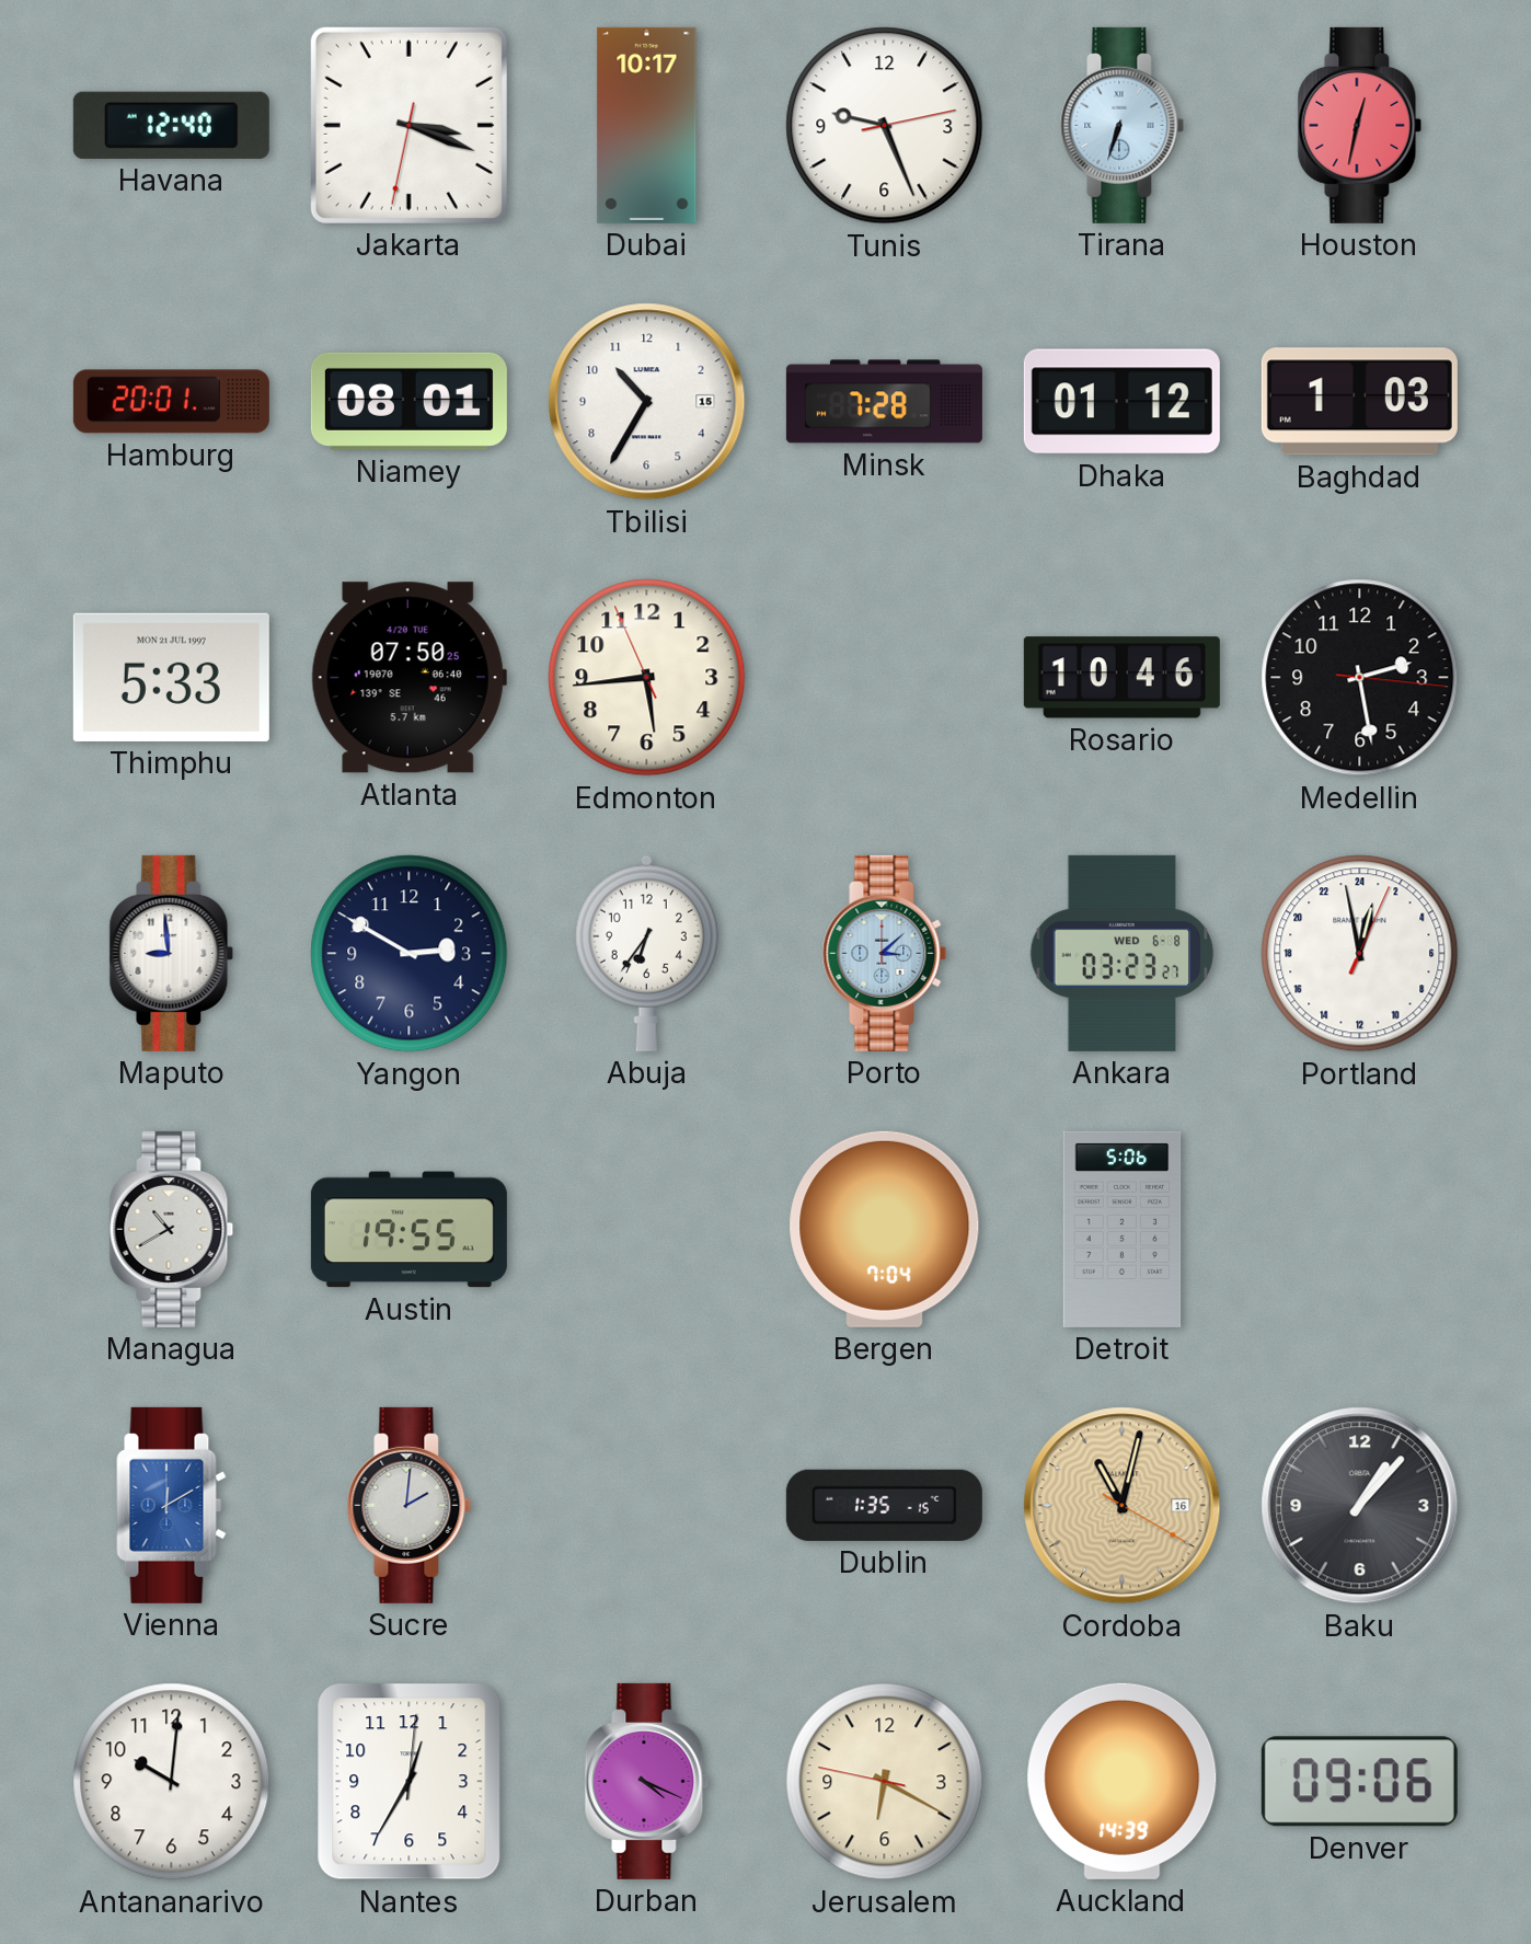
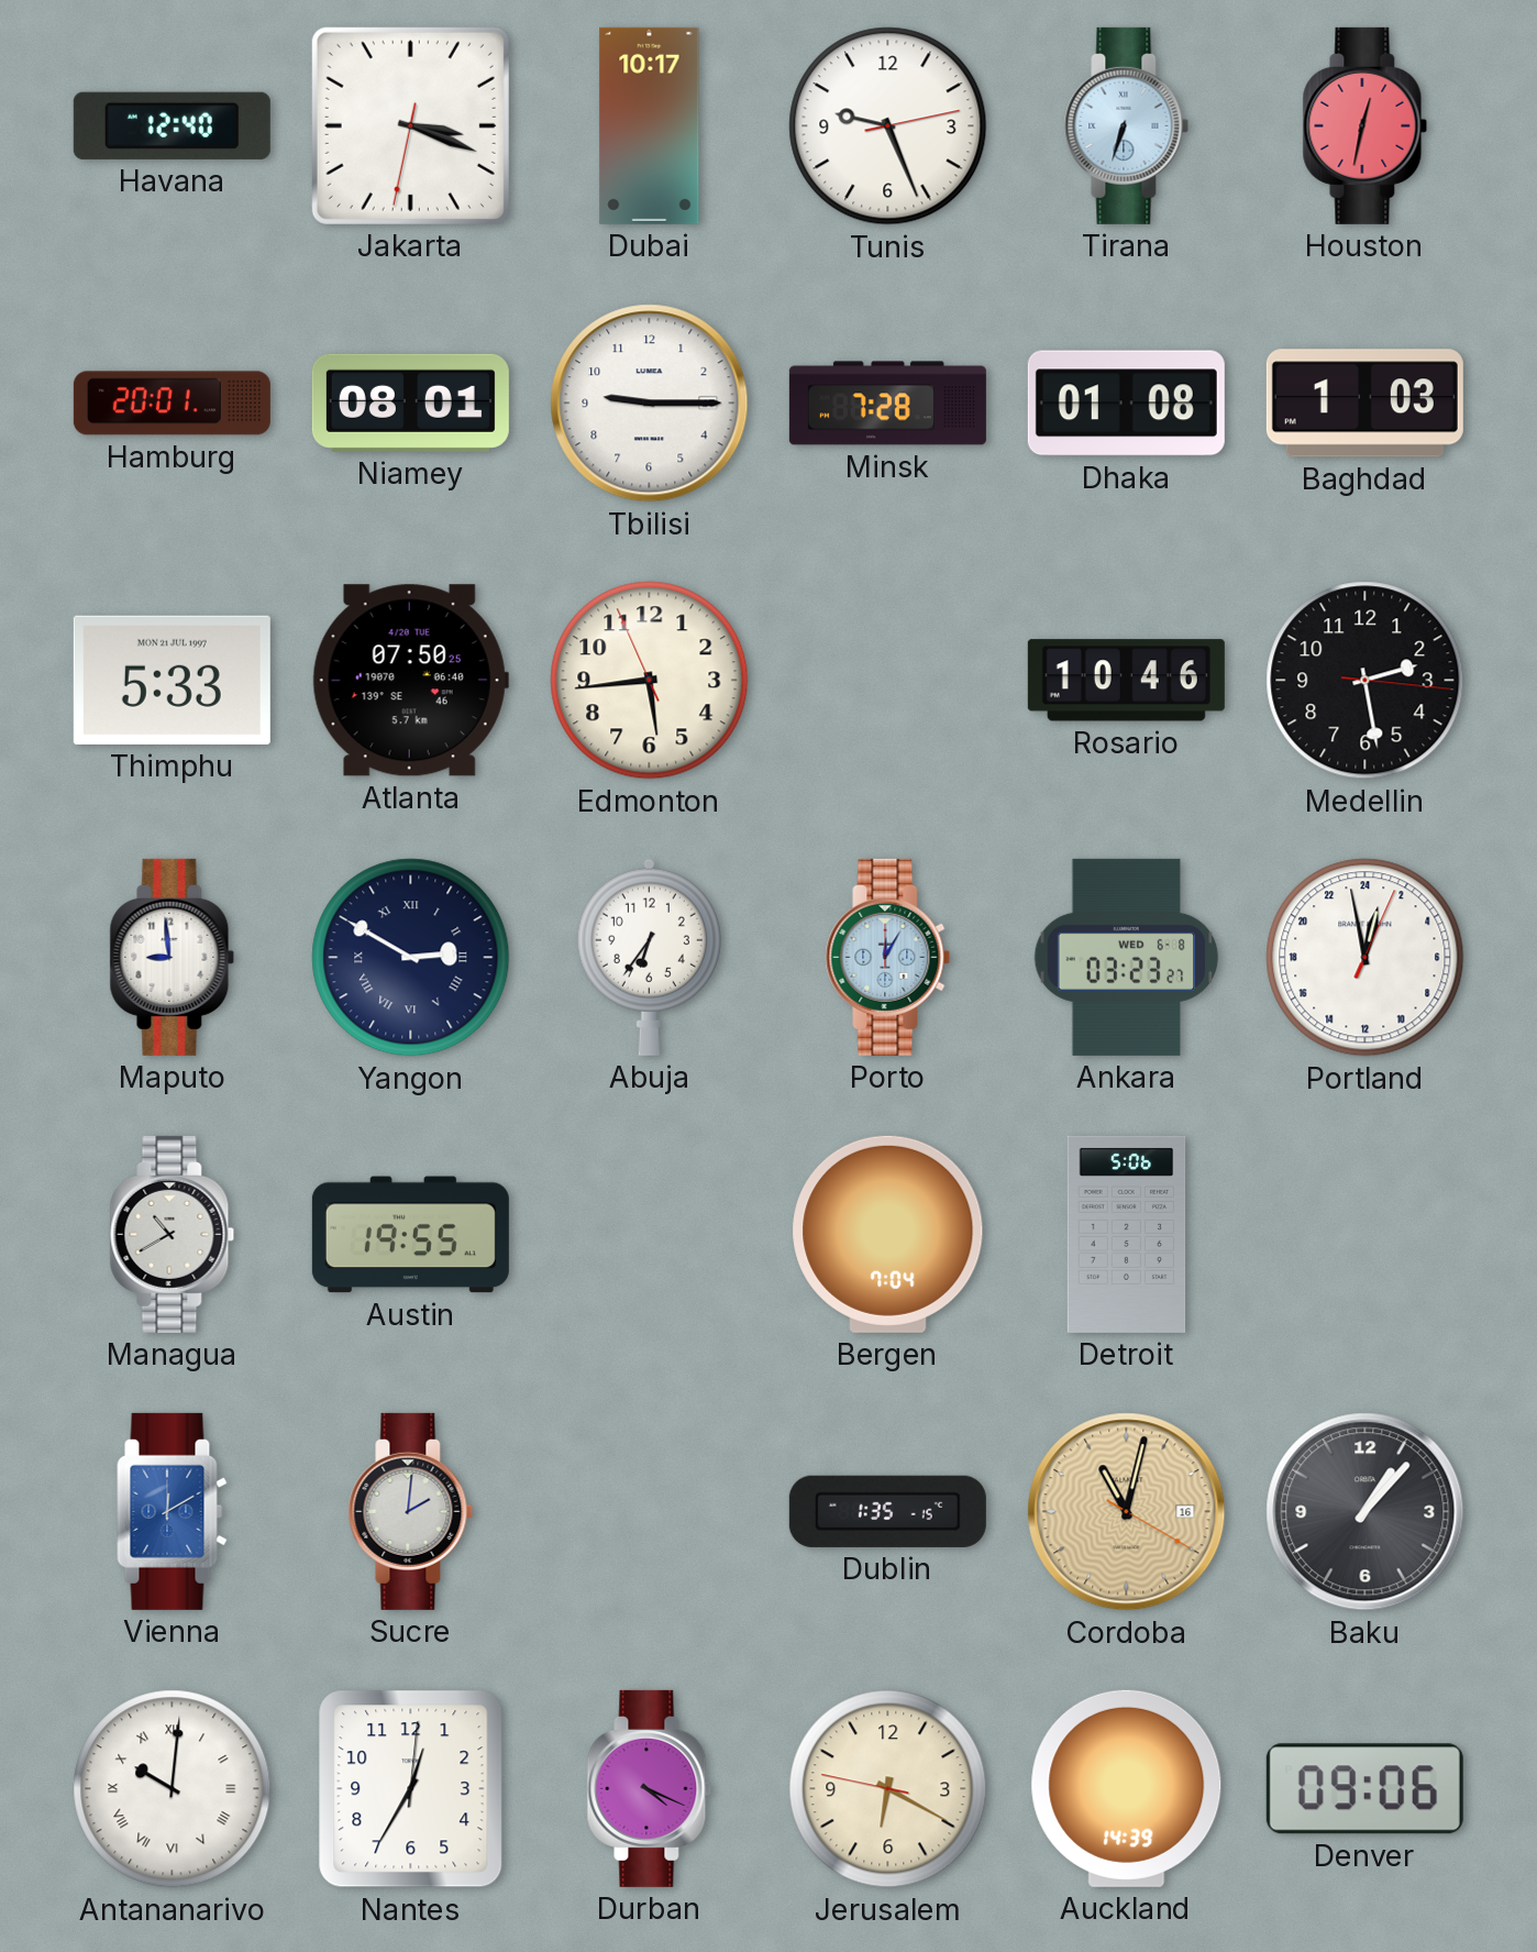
Tbilisi: 10:35 -> 9:15
Dhaka: 01:12 -> 01:08
Yangon numerals: Arabic -> Roman
Porto: 3:08 -> 12:05
Antananarivo numerals: Arabic -> Roman
